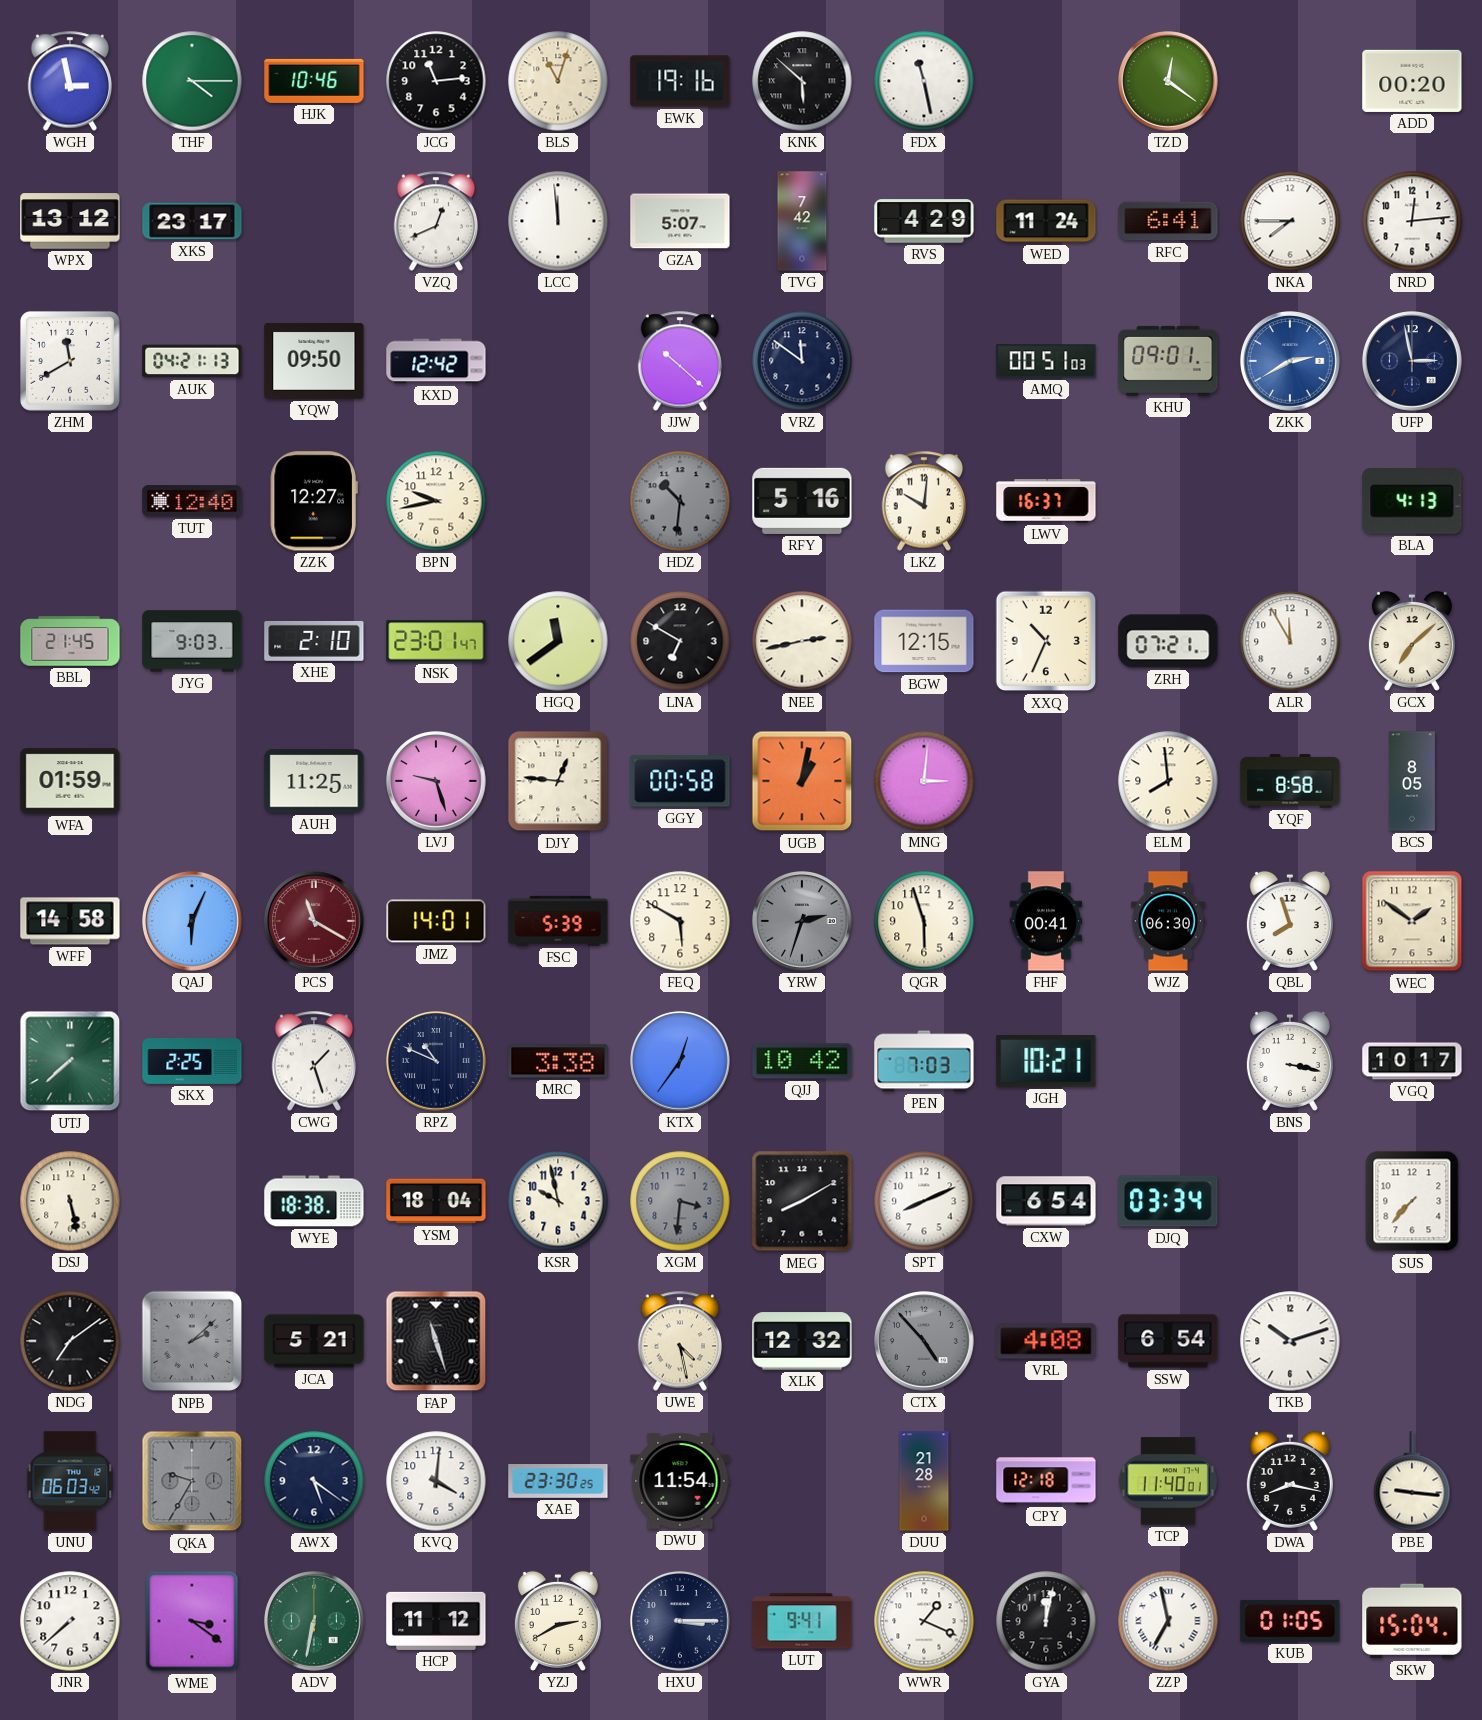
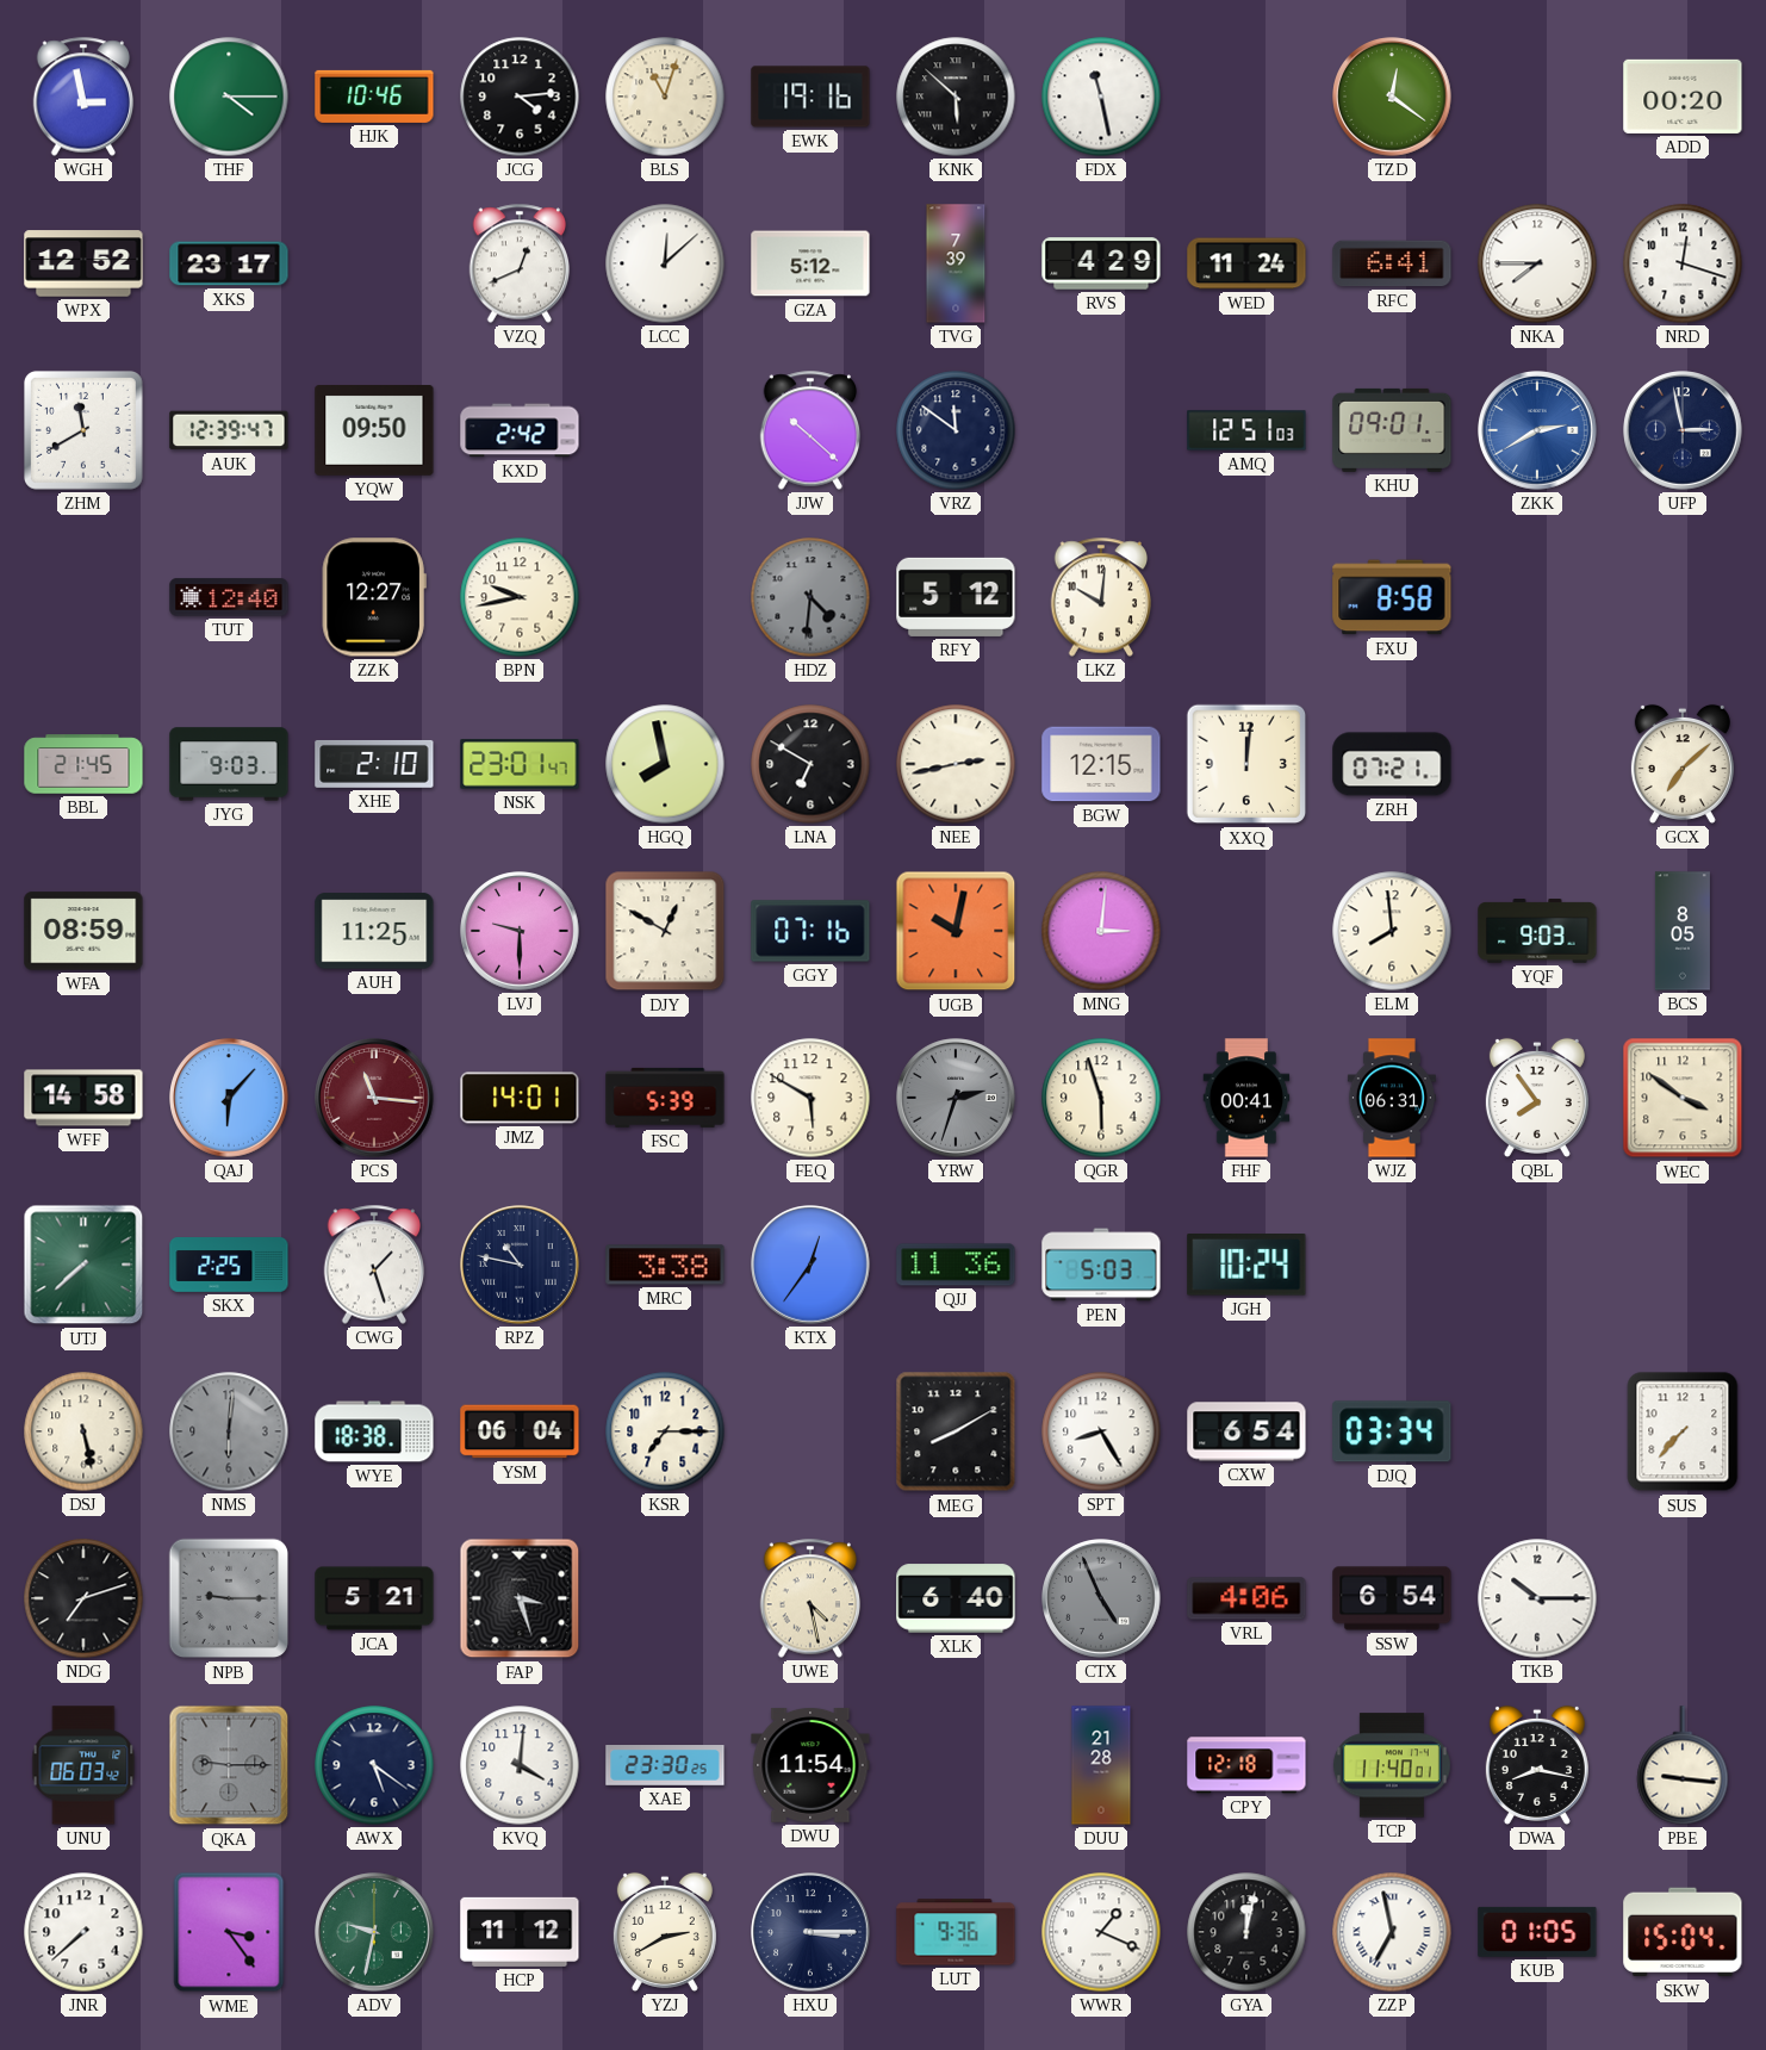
JCG: 11:14 -> 4:14
WPX: 13:12 -> 12:52
LCC: 11:59 -> 12:08
GZA: 5:07 -> 5:12
TVG: 7:42 -> 7:39
NRD: 12:14 -> 12:18
AUK: 04:21 -> 12:39
KXD: 12:42 -> 2:42
AMQ: 00:51 -> 12:51
HDZ: 10:31 -> 4:31
RFY: 5:16 -> 5:12
LWV: 16:37 -> none
FXU: none -> 8:58
BLA: 4:13 -> none
HGQ: 11:39 -> 7:58
XXQ: 10:34 -> 12:01
ALR: 11:55 -> none
WFA: 01:59 -> 08:59
LVJ: 9:27 -> 9:30
DJY: 12:46 -> 12:50
GGY: 00:58 -> 07:16
UGB: 1:02 -> 10:02
YQF: 8:58 -> 9:03
QAJ: 6:04 -> 6:07
PCS: 11:20 -> 11:16
WJZ: 06:30 -> 06:31
QBL: 7:57 -> 7:54
WEC: 1:51 -> 3:51
RPZ: 10:49 -> 10:47
QJJ: 10:42 -> 11:36
PEN: 7:03 -> 5:03
JGH: 10:21 -> 10:24
BNS: 3:17 -> none
VGQ: 10:17 -> none
NMS: none -> 6:01
YSM: 18:04 -> 06:04
KSR: 9:58 -> 7:15
XGM: 3:31 -> none
SPT: 8:11 -> 8:25
NDG: 7:09 -> 7:12
NPB: 2:08 -> 9:15
FAP: 11:27 -> 3:27
XLK: 12:32 -> 6:40
CTX: 4:53 -> 4:56
VRL: 4:08 -> 4:06
TKB: 10:12 -> 10:15
QKA: 9:35 -> 9:15
WME: 3:21 -> 3:24
ADV: 6:32 -> 9:32
LUT: 9:41 -> 9:36
